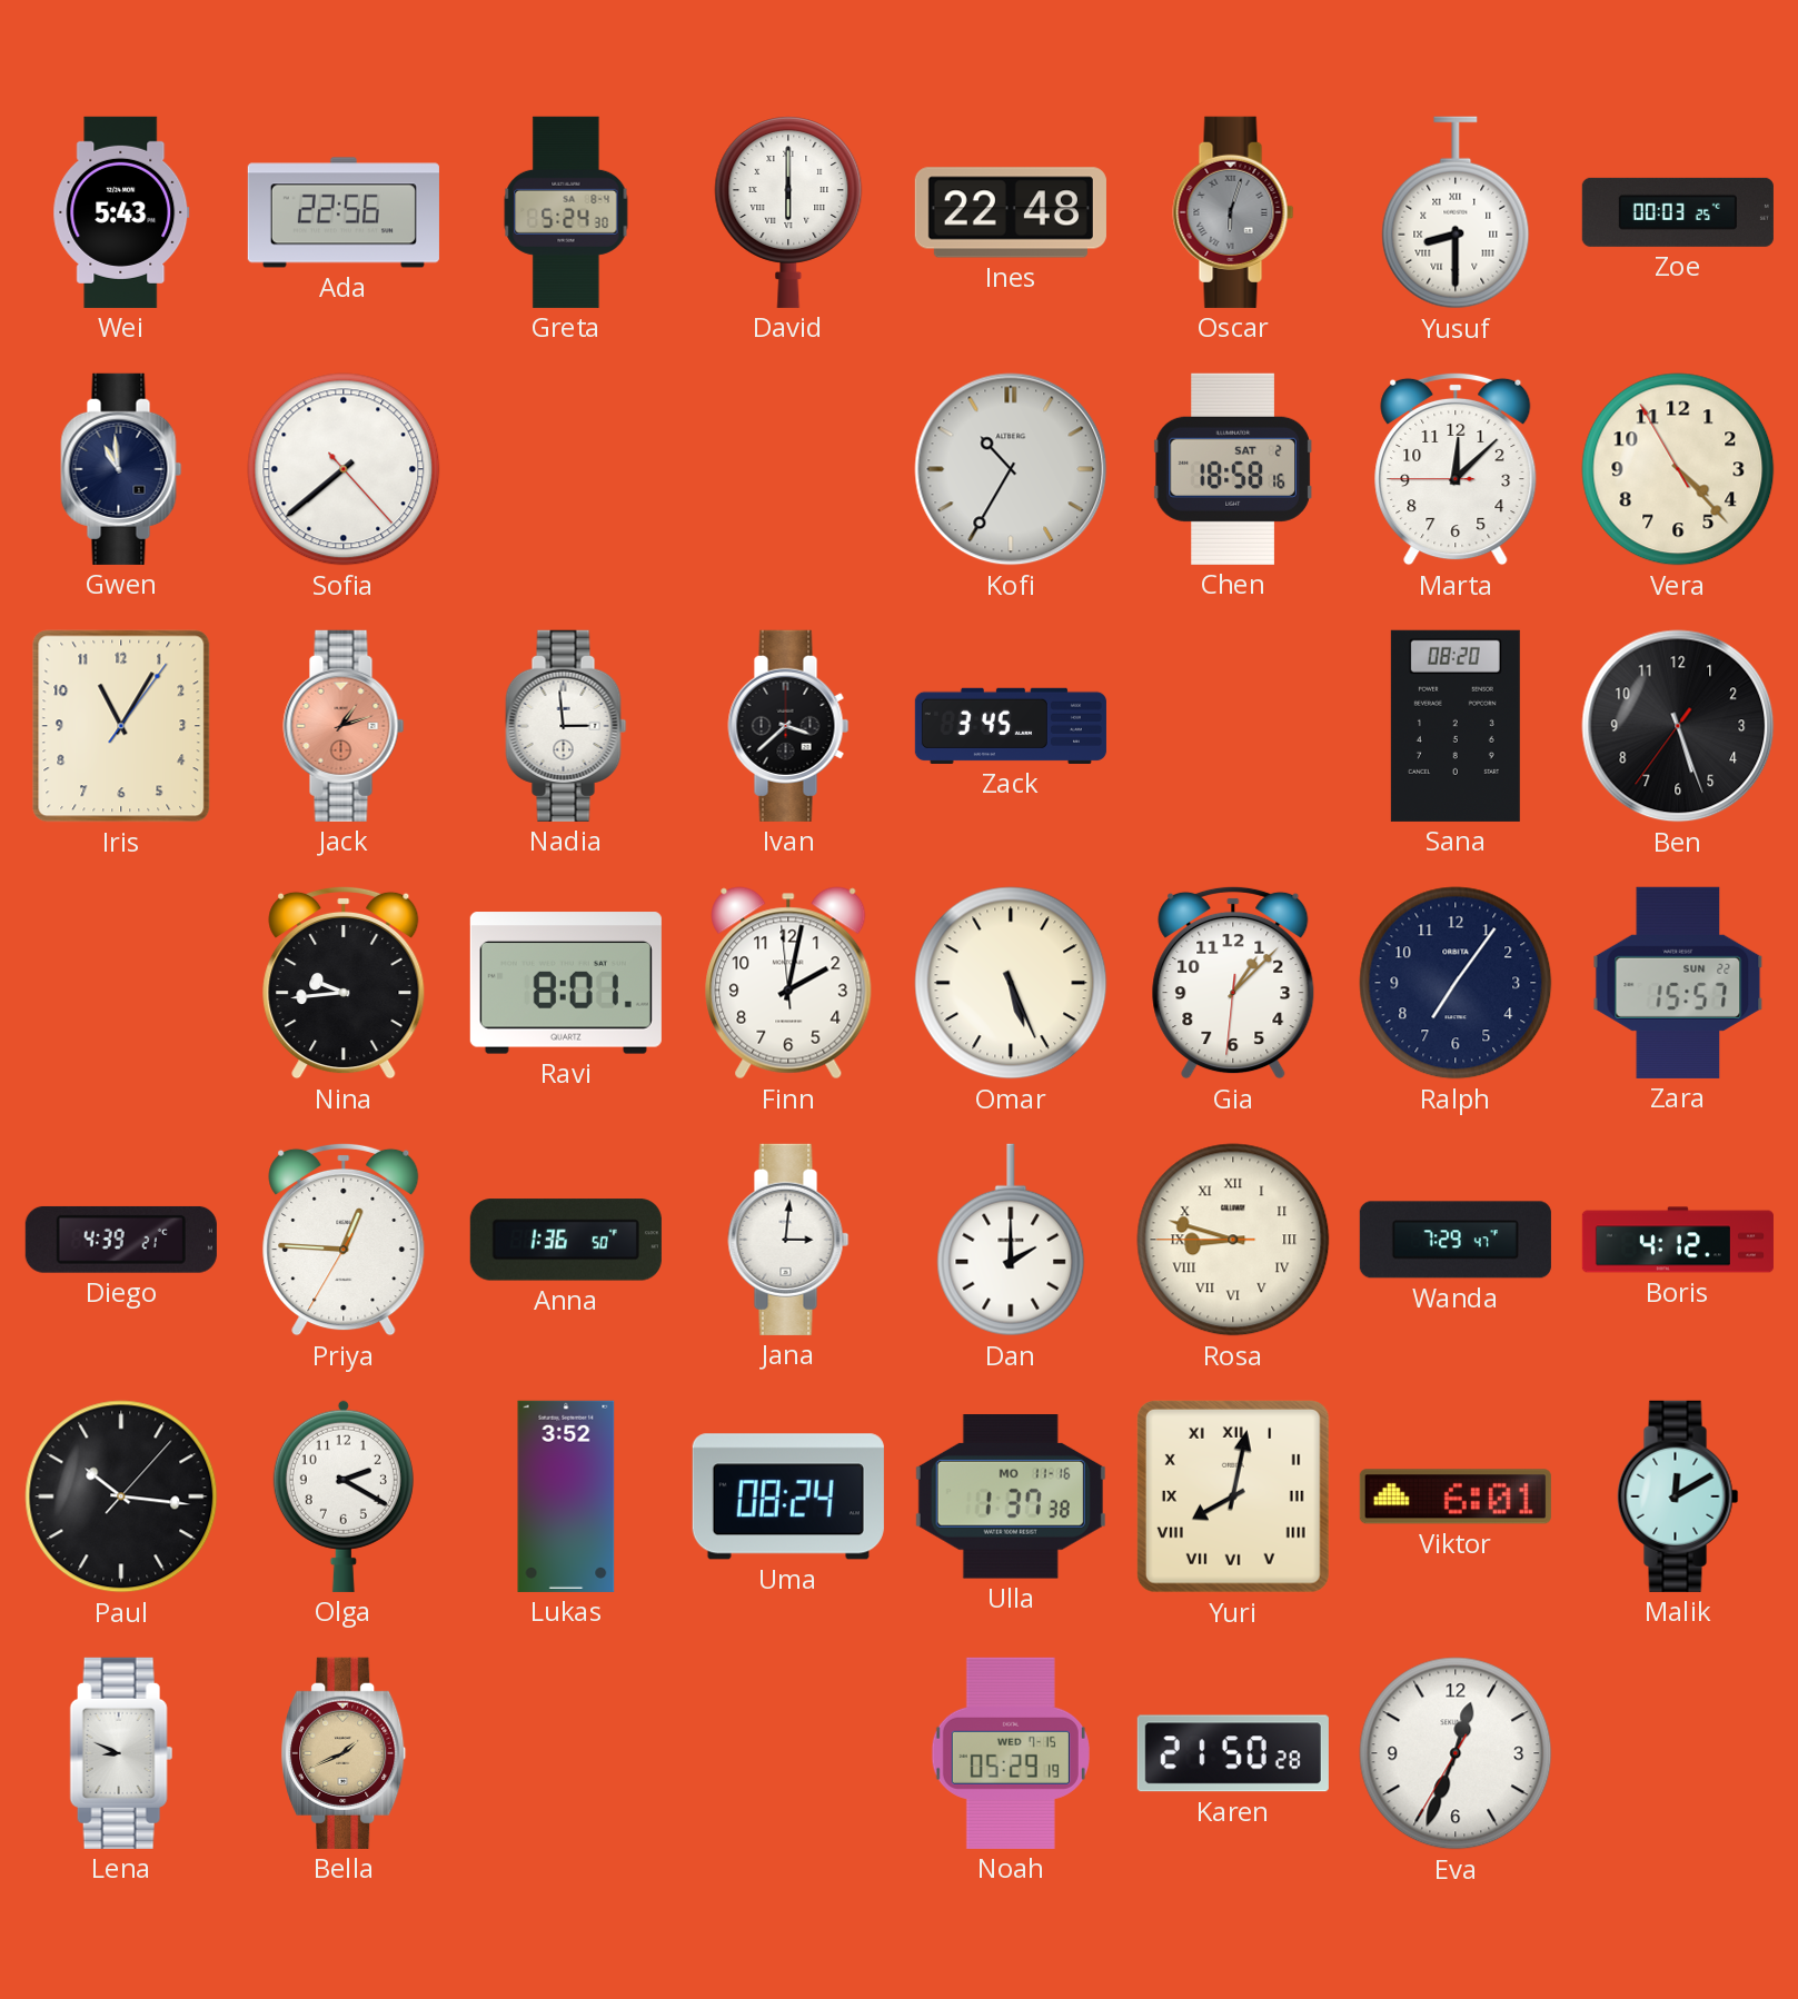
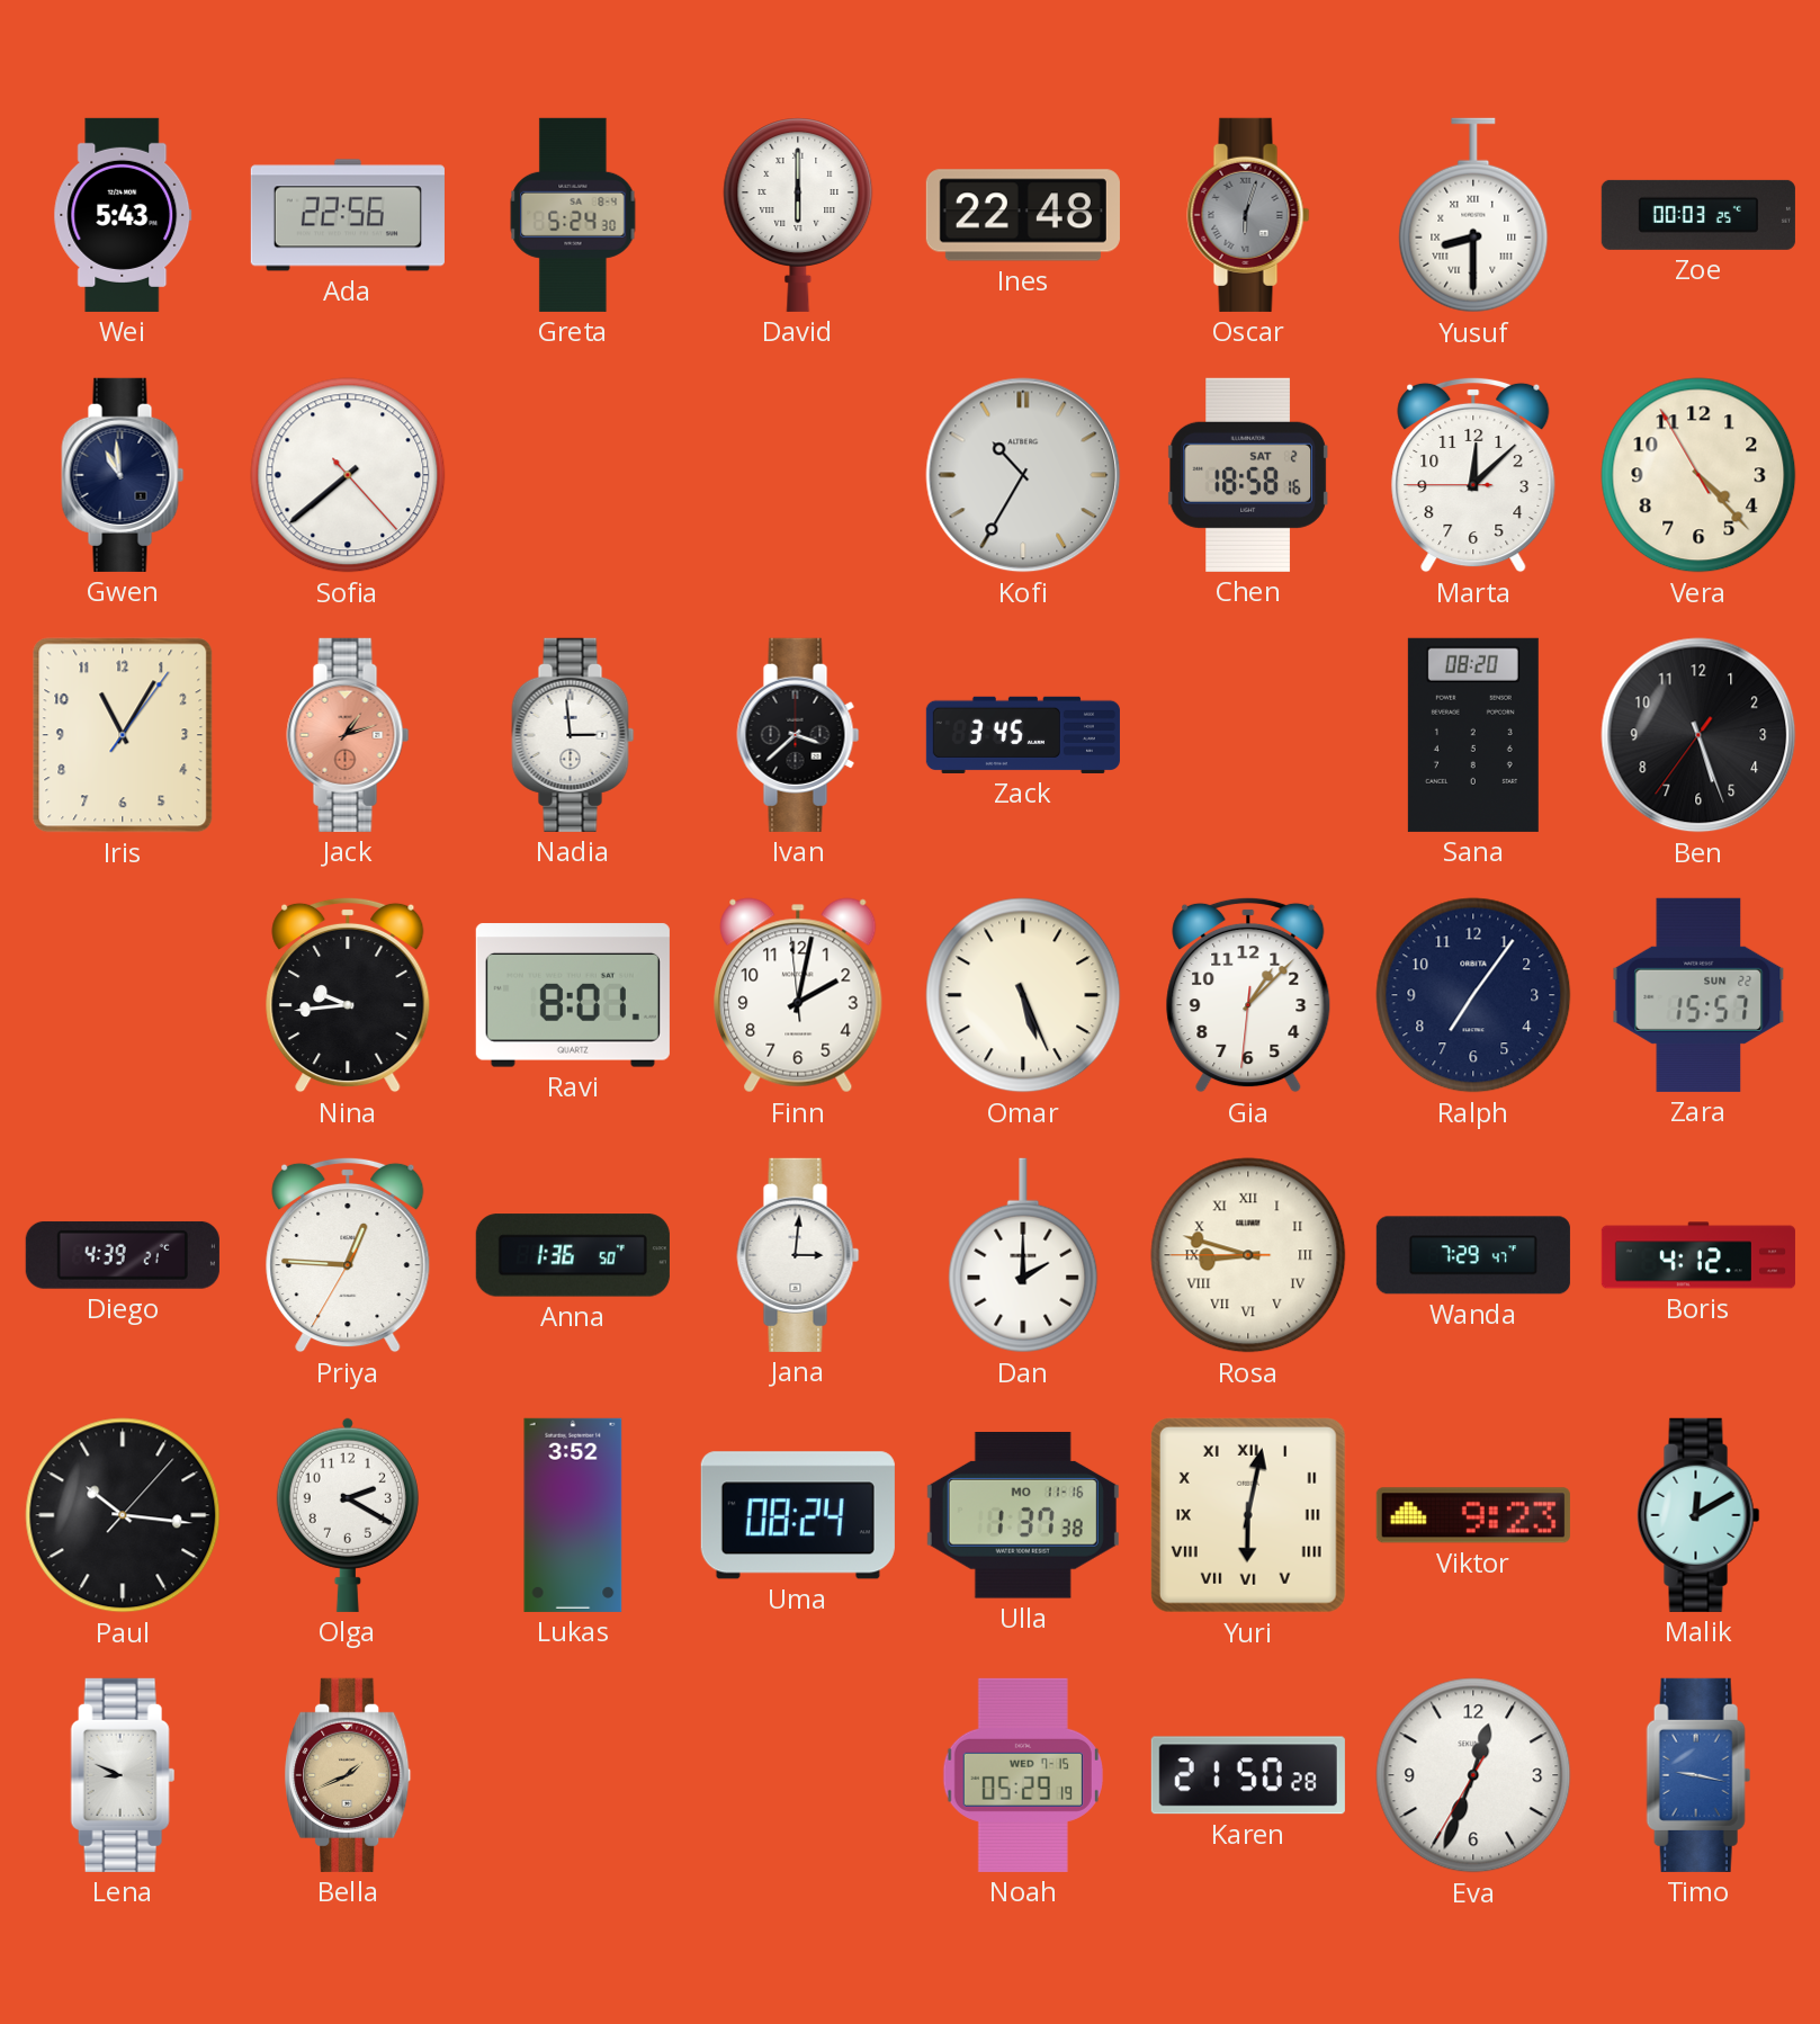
Yuri: 8:02 -> 6:02
Viktor: 6:01 -> 9:23
Timo: none -> 9:17
